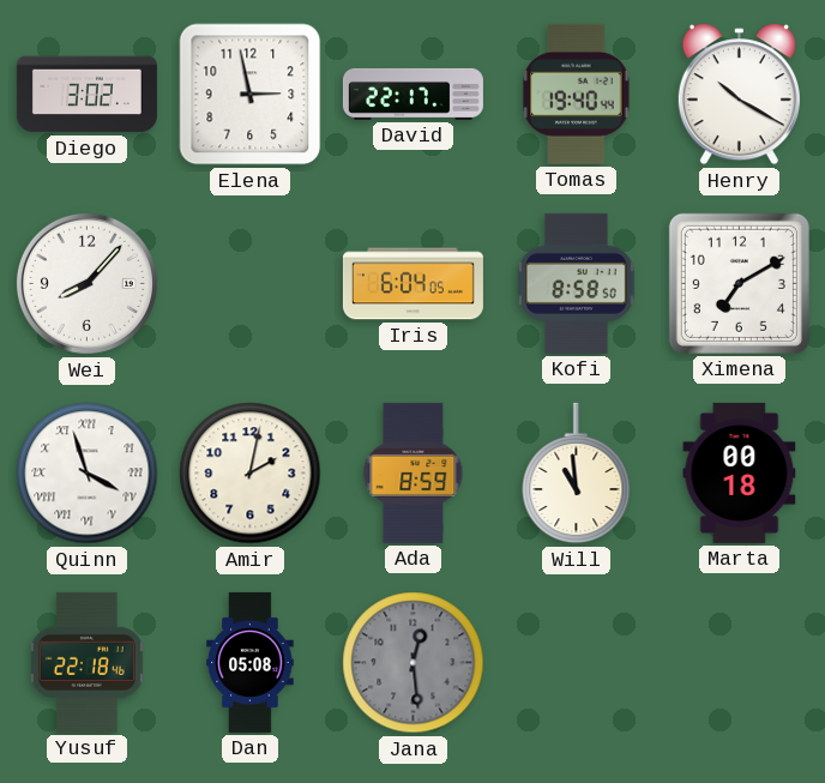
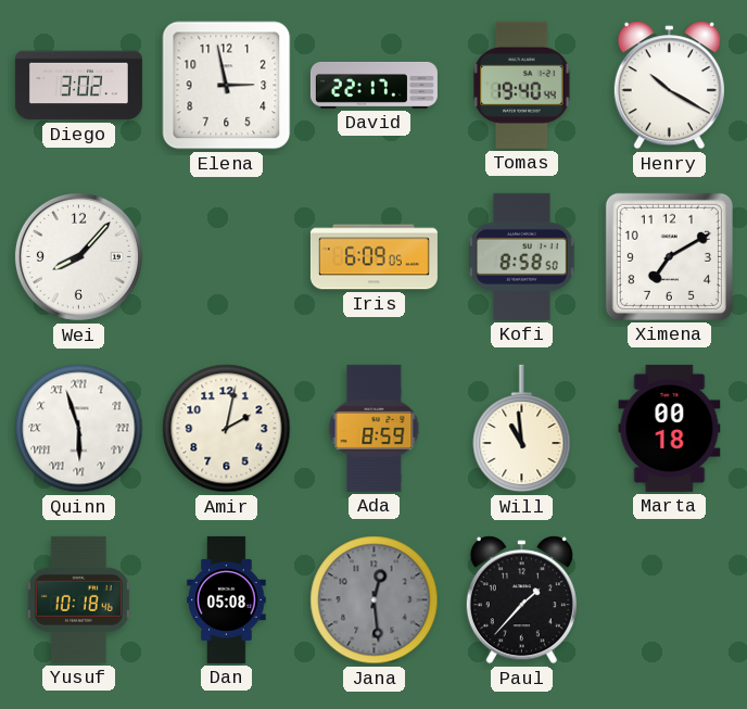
Iris: 6:04 -> 6:09
Quinn: 3:57 -> 5:57
Yusuf: 22:18 -> 10:18
Paul: none -> 1:37
